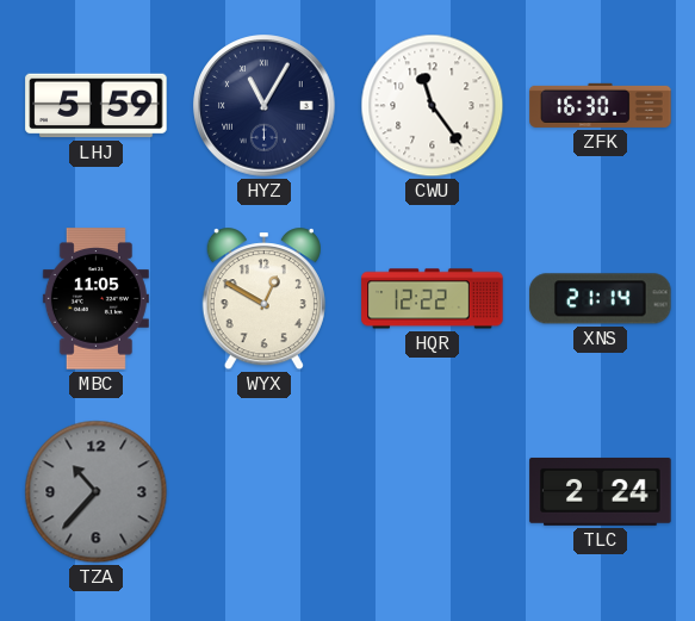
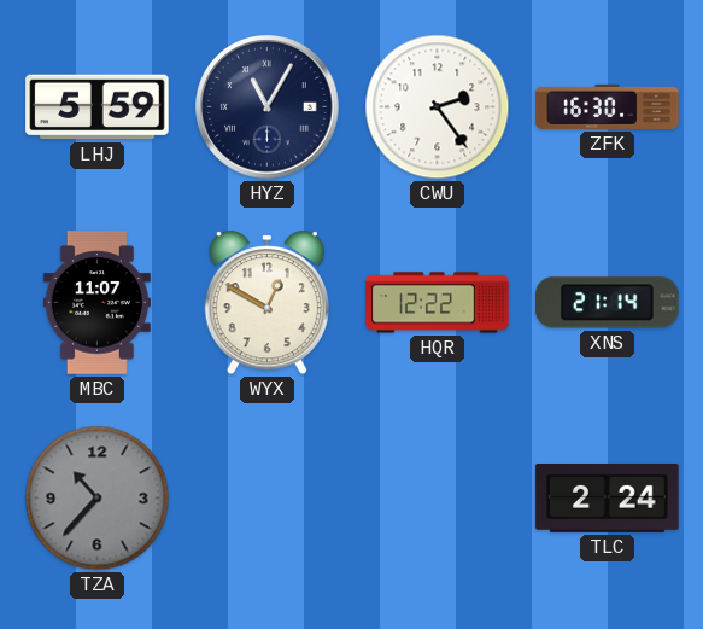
CWU: 11:24 -> 2:24
MBC: 11:05 -> 11:07
